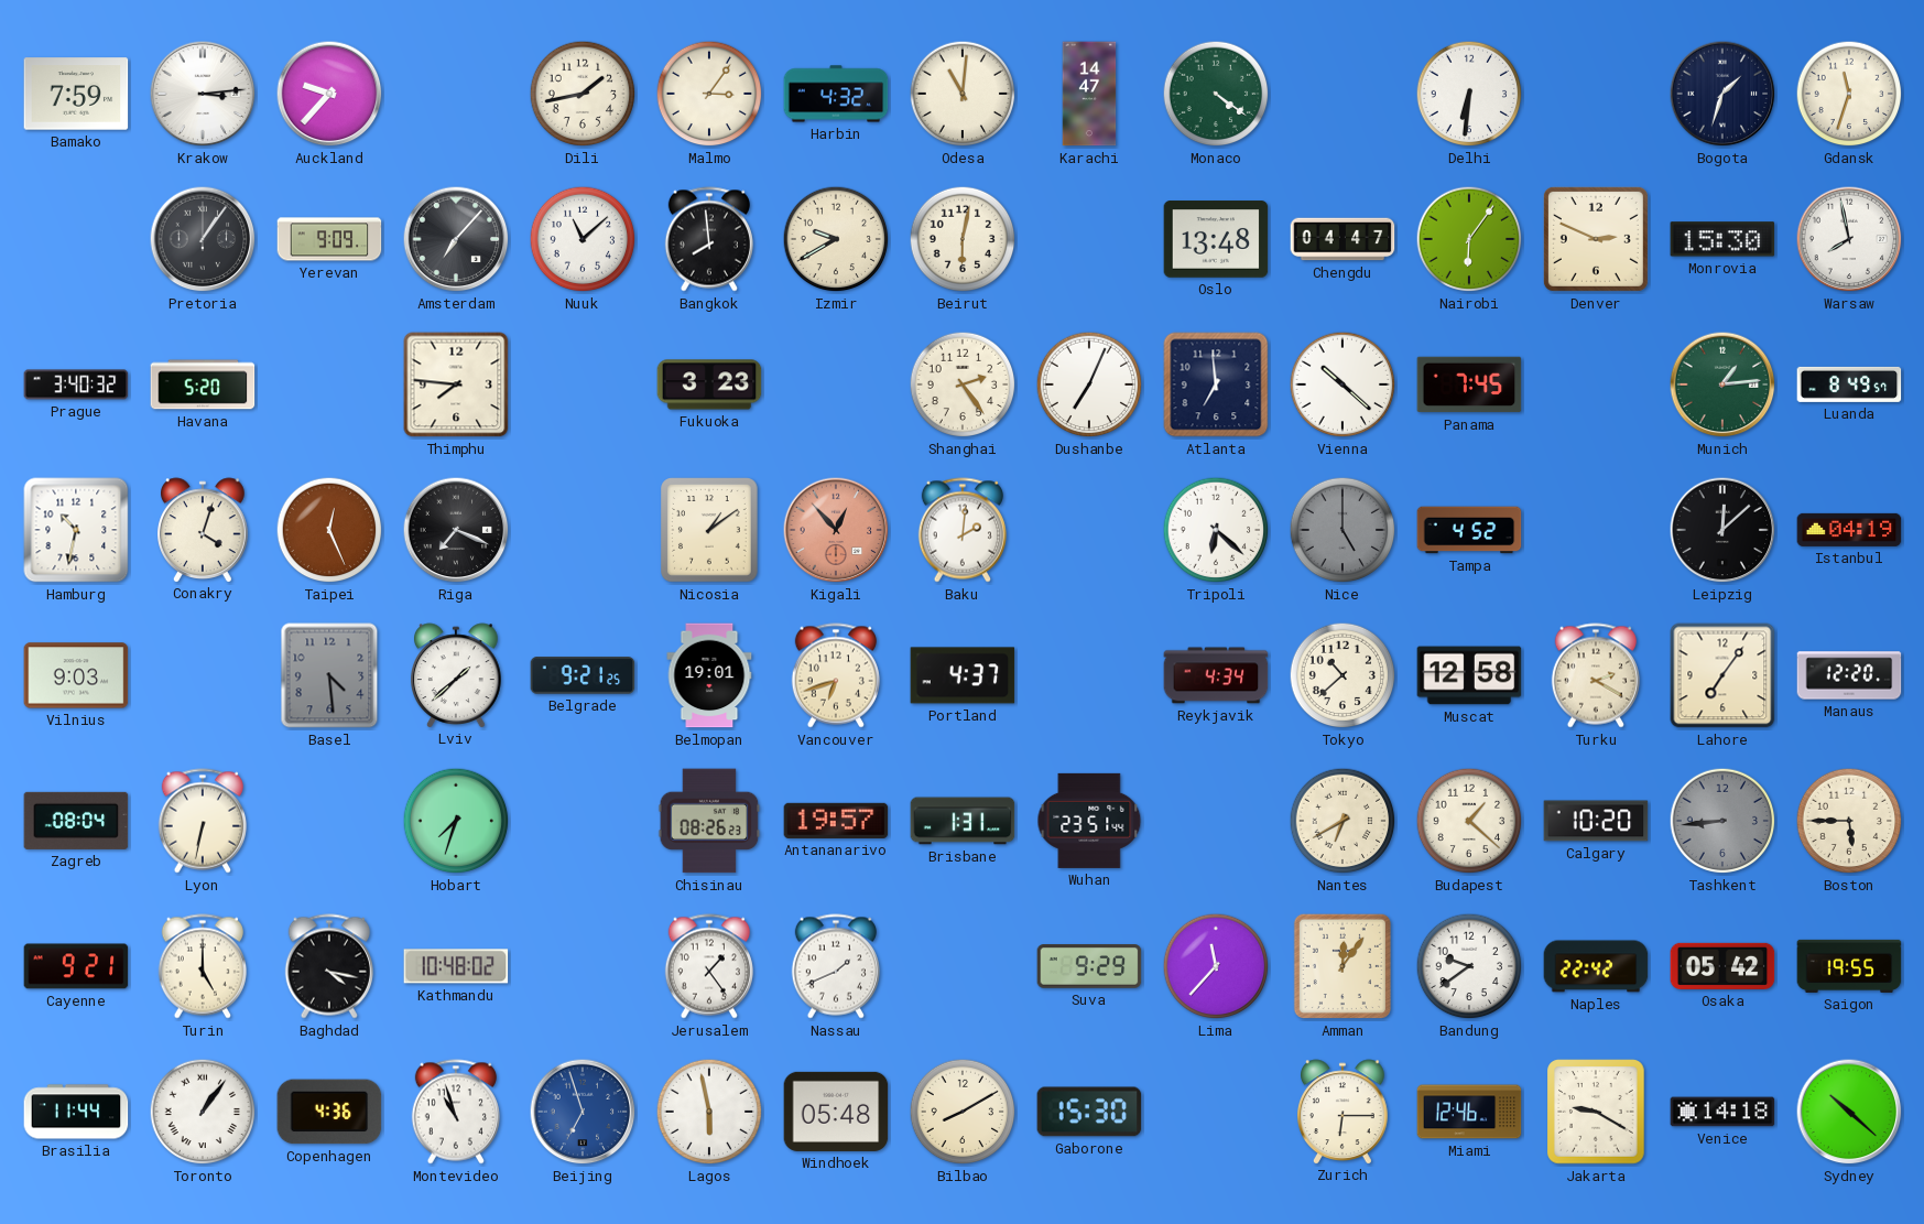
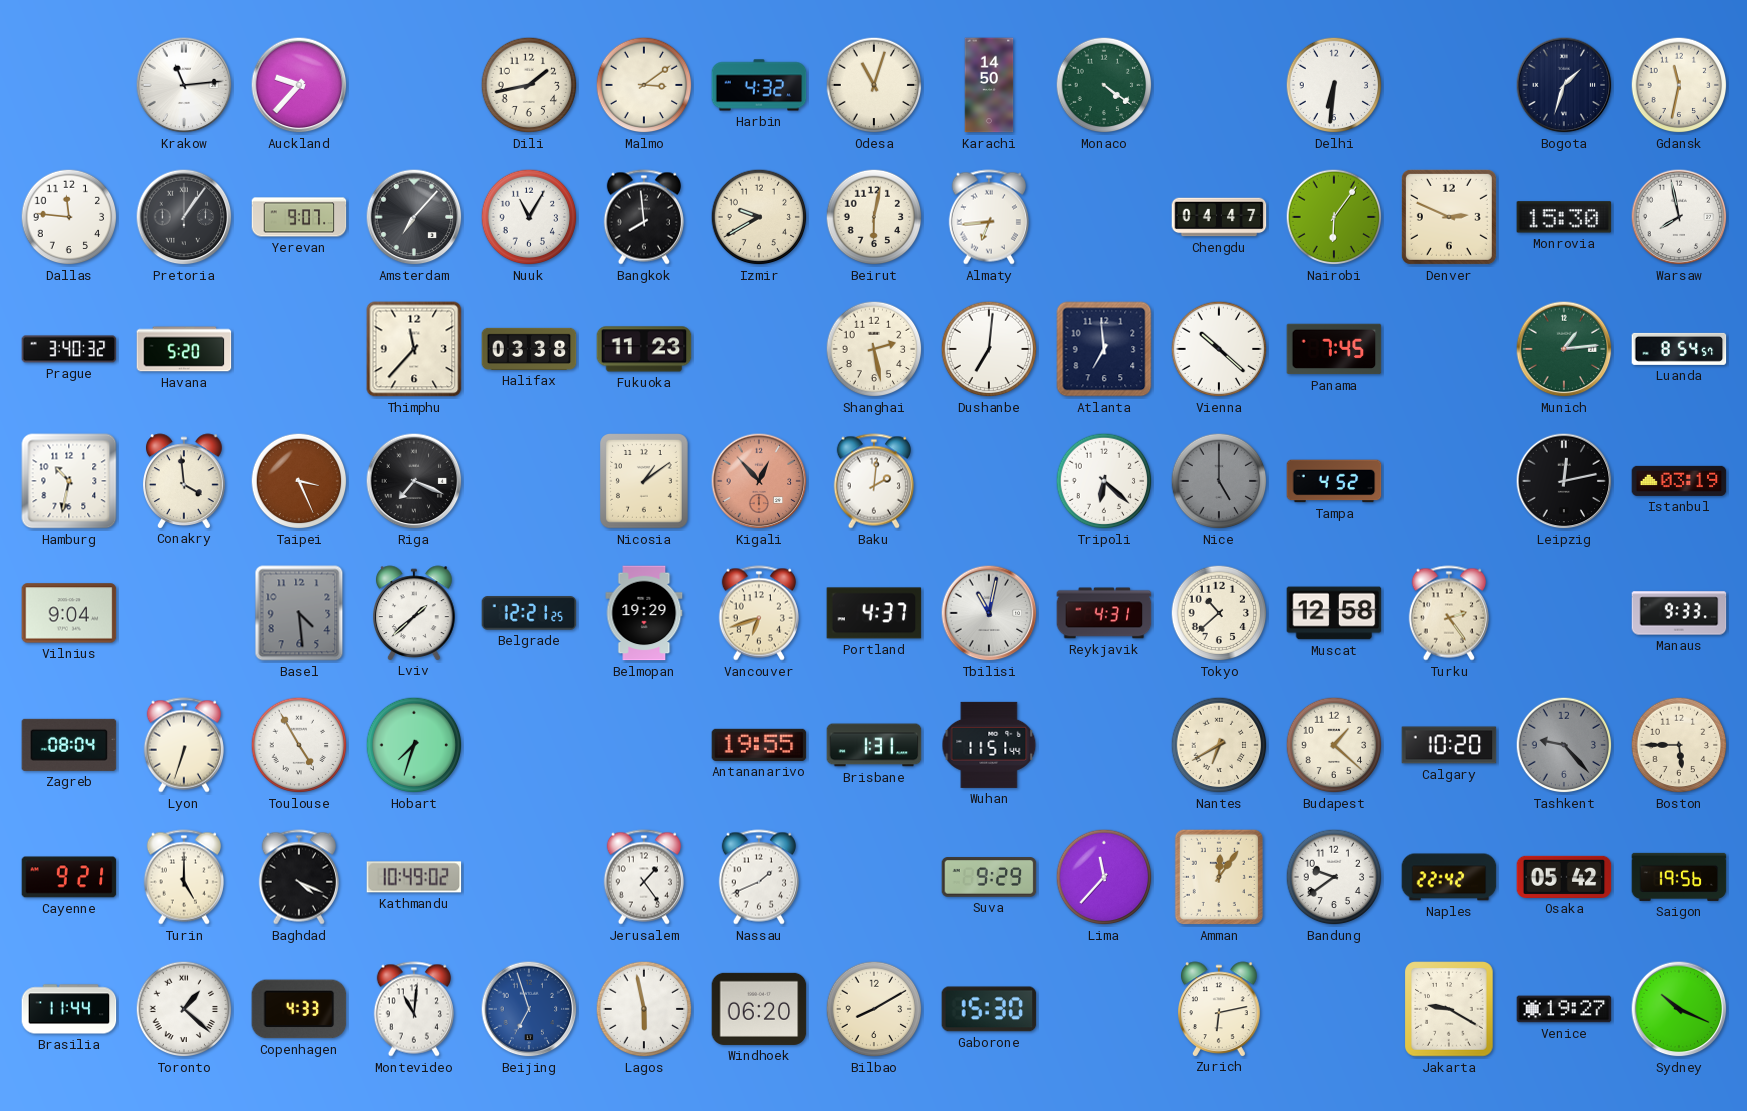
Bamako: 7:59 -> none
Krakow: 3:14 -> 11:14
Malmo: 3:06 -> 3:09
Odesa: 11:01 -> 11:03
Karachi: 14:47 -> 14:50
Gdansk: 11:33 -> 11:32
Dallas: none -> 11:46
Yerevan: 9:09 -> 9:07
Nuuk: 11:08 -> 11:05
Almaty: none -> 6:44
Oslo: 13:48 -> none
Thimphu: 7:46 -> 11:37
Halifax: none -> 03:38
Fukuoka: 3:23 -> 11:23
Shanghai: 2:24 -> 2:28
Dushanbe: 7:04 -> 7:01
Luanda: 8:49 -> 8:54
Conakry: 4:03 -> 3:59
Taipei: 12:26 -> 3:26
Leipzig: 12:08 -> 12:13
Istanbul: 04:19 -> 03:19
Vilnius: 9:03 -> 9:04
Belgrade: 9:21 -> 12:21
Belmopan: 19:01 -> 19:29
Tbilisi: none -> 11:02
Reykjavik: 4:34 -> 4:31
Turku: 2:20 -> 2:24
Lahore: 7:06 -> none
Manaus: 12:20 -> 9:33
Lyon: 6:32 -> 6:33
Toulouse: none -> 4:55
Chisinau: 08:26 -> none
Antananarivo: 19:57 -> 19:55
Wuhan: 23:51 -> 11:51
Tashkent: 8:44 -> 9:23
Baghdad: 4:17 -> 4:19
Kathmandu: 10:48 -> 10:49
Saigon: 19:55 -> 19:56
Toronto: 1:06 -> 1:22
Copenhagen: 4:36 -> 4:33
Montevideo: 10:57 -> 11:01
Windhoek: 05:48 -> 06:20
Zurich: 6:15 -> 6:13
Miami: 12:46 -> none
Venice: 14:18 -> 19:27
Sydney: 10:22 -> 10:19
